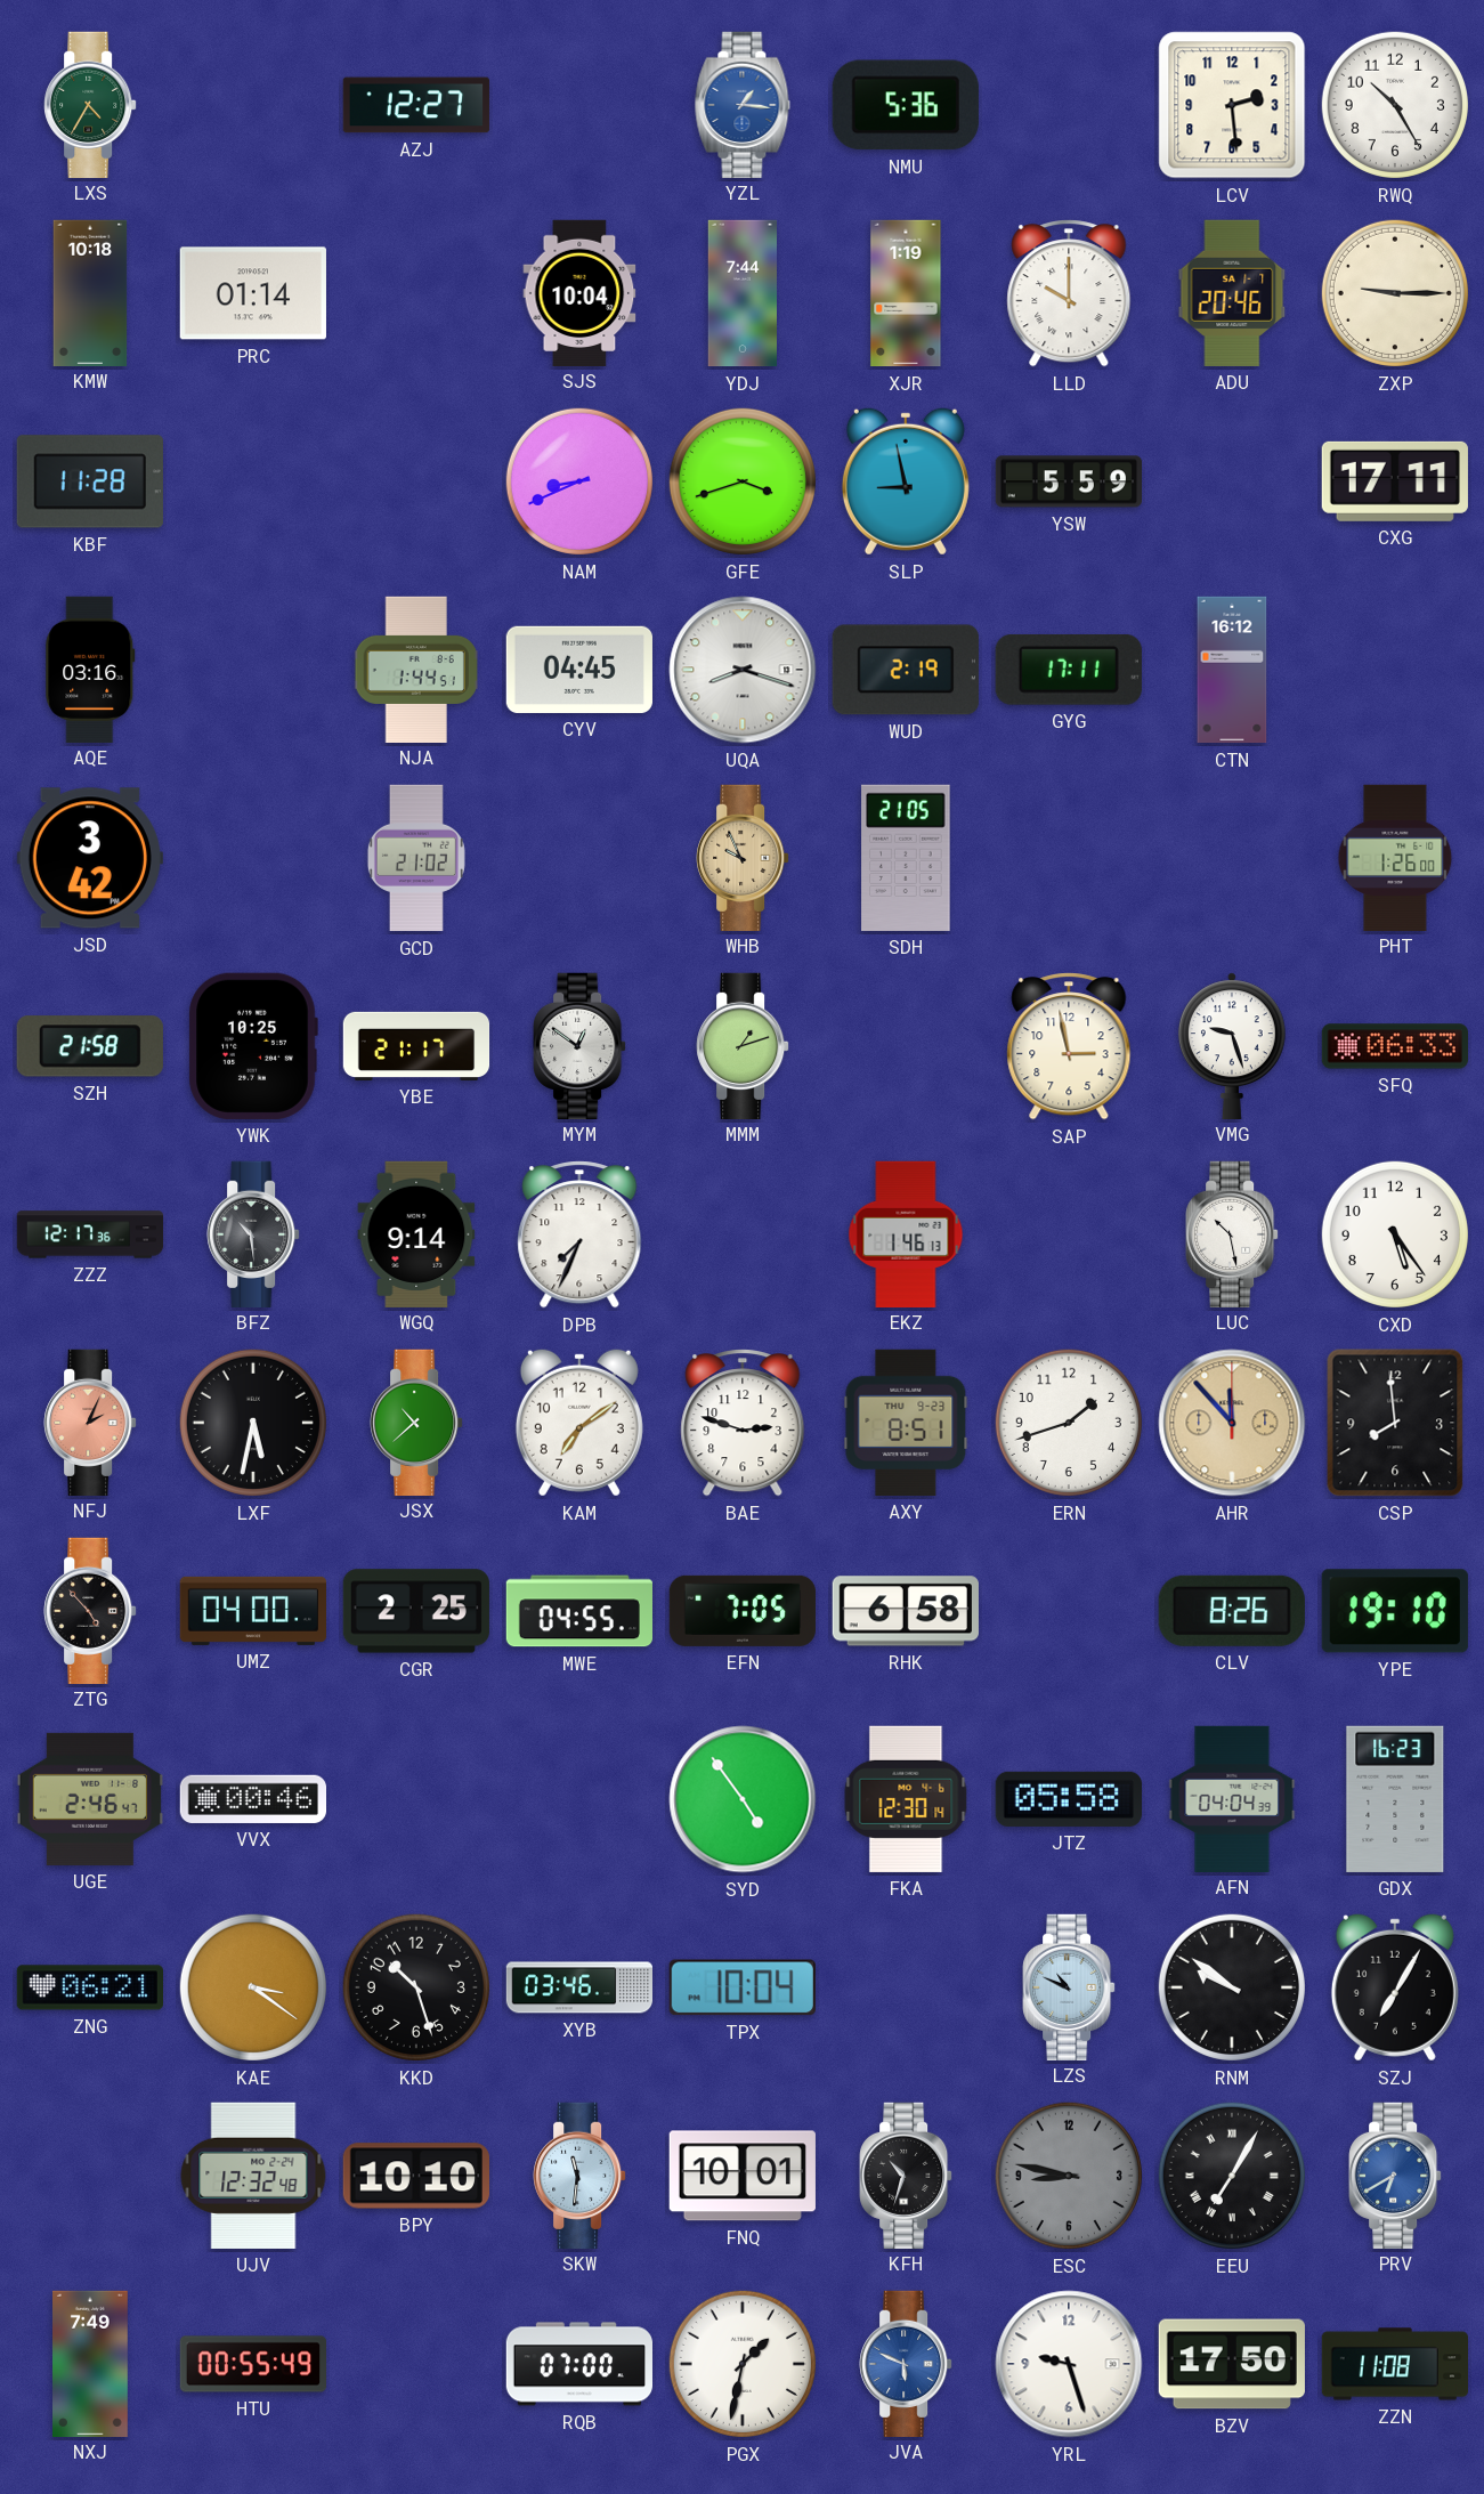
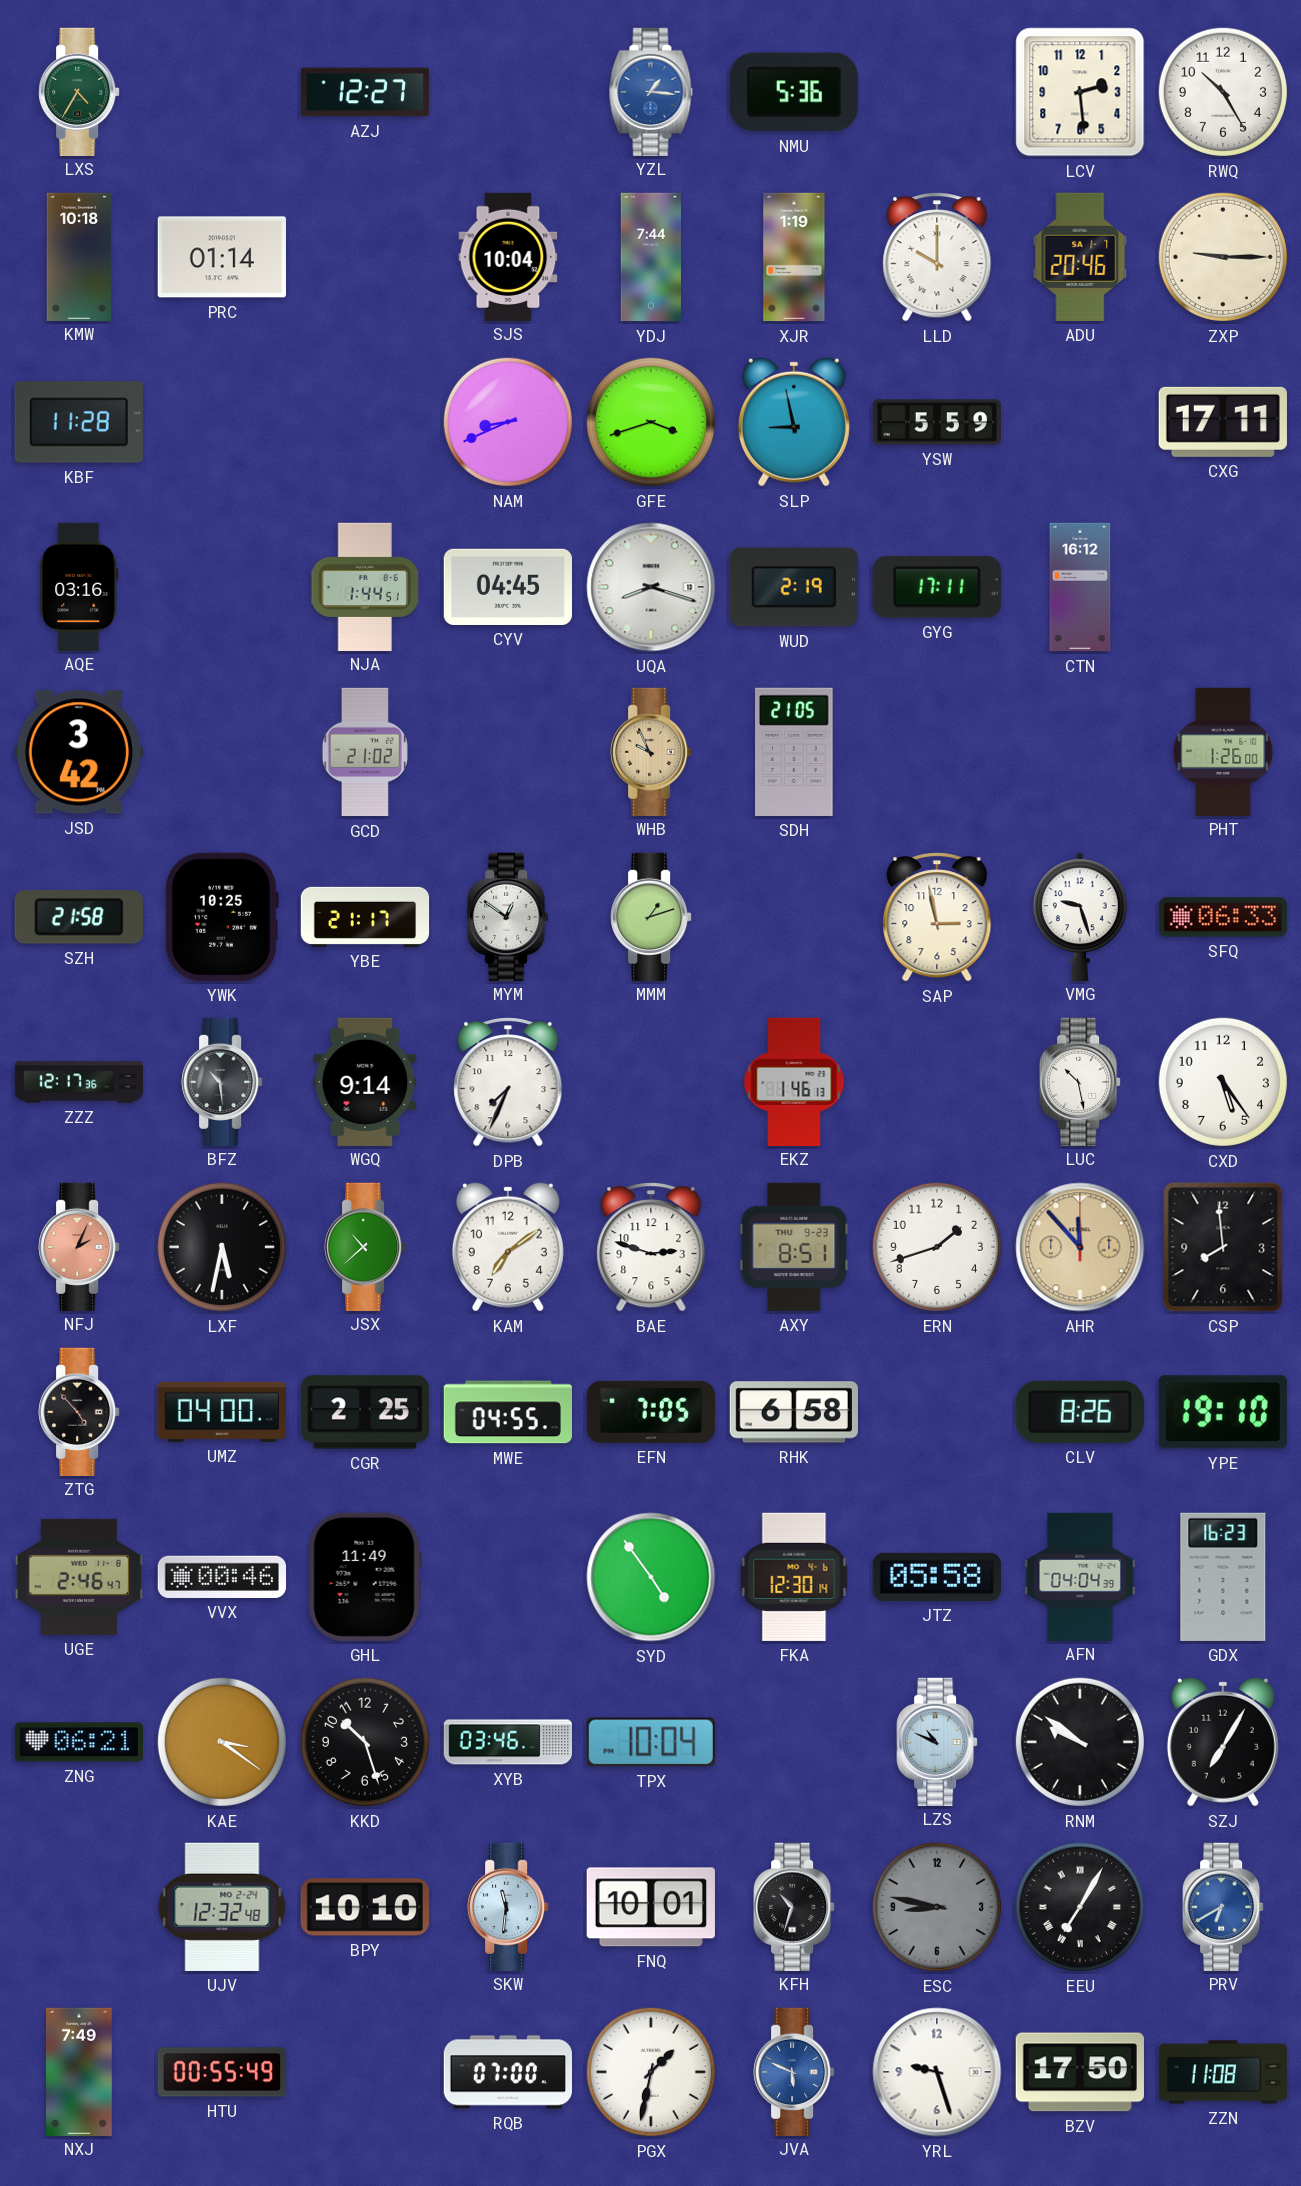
GHL: none -> 11:49
